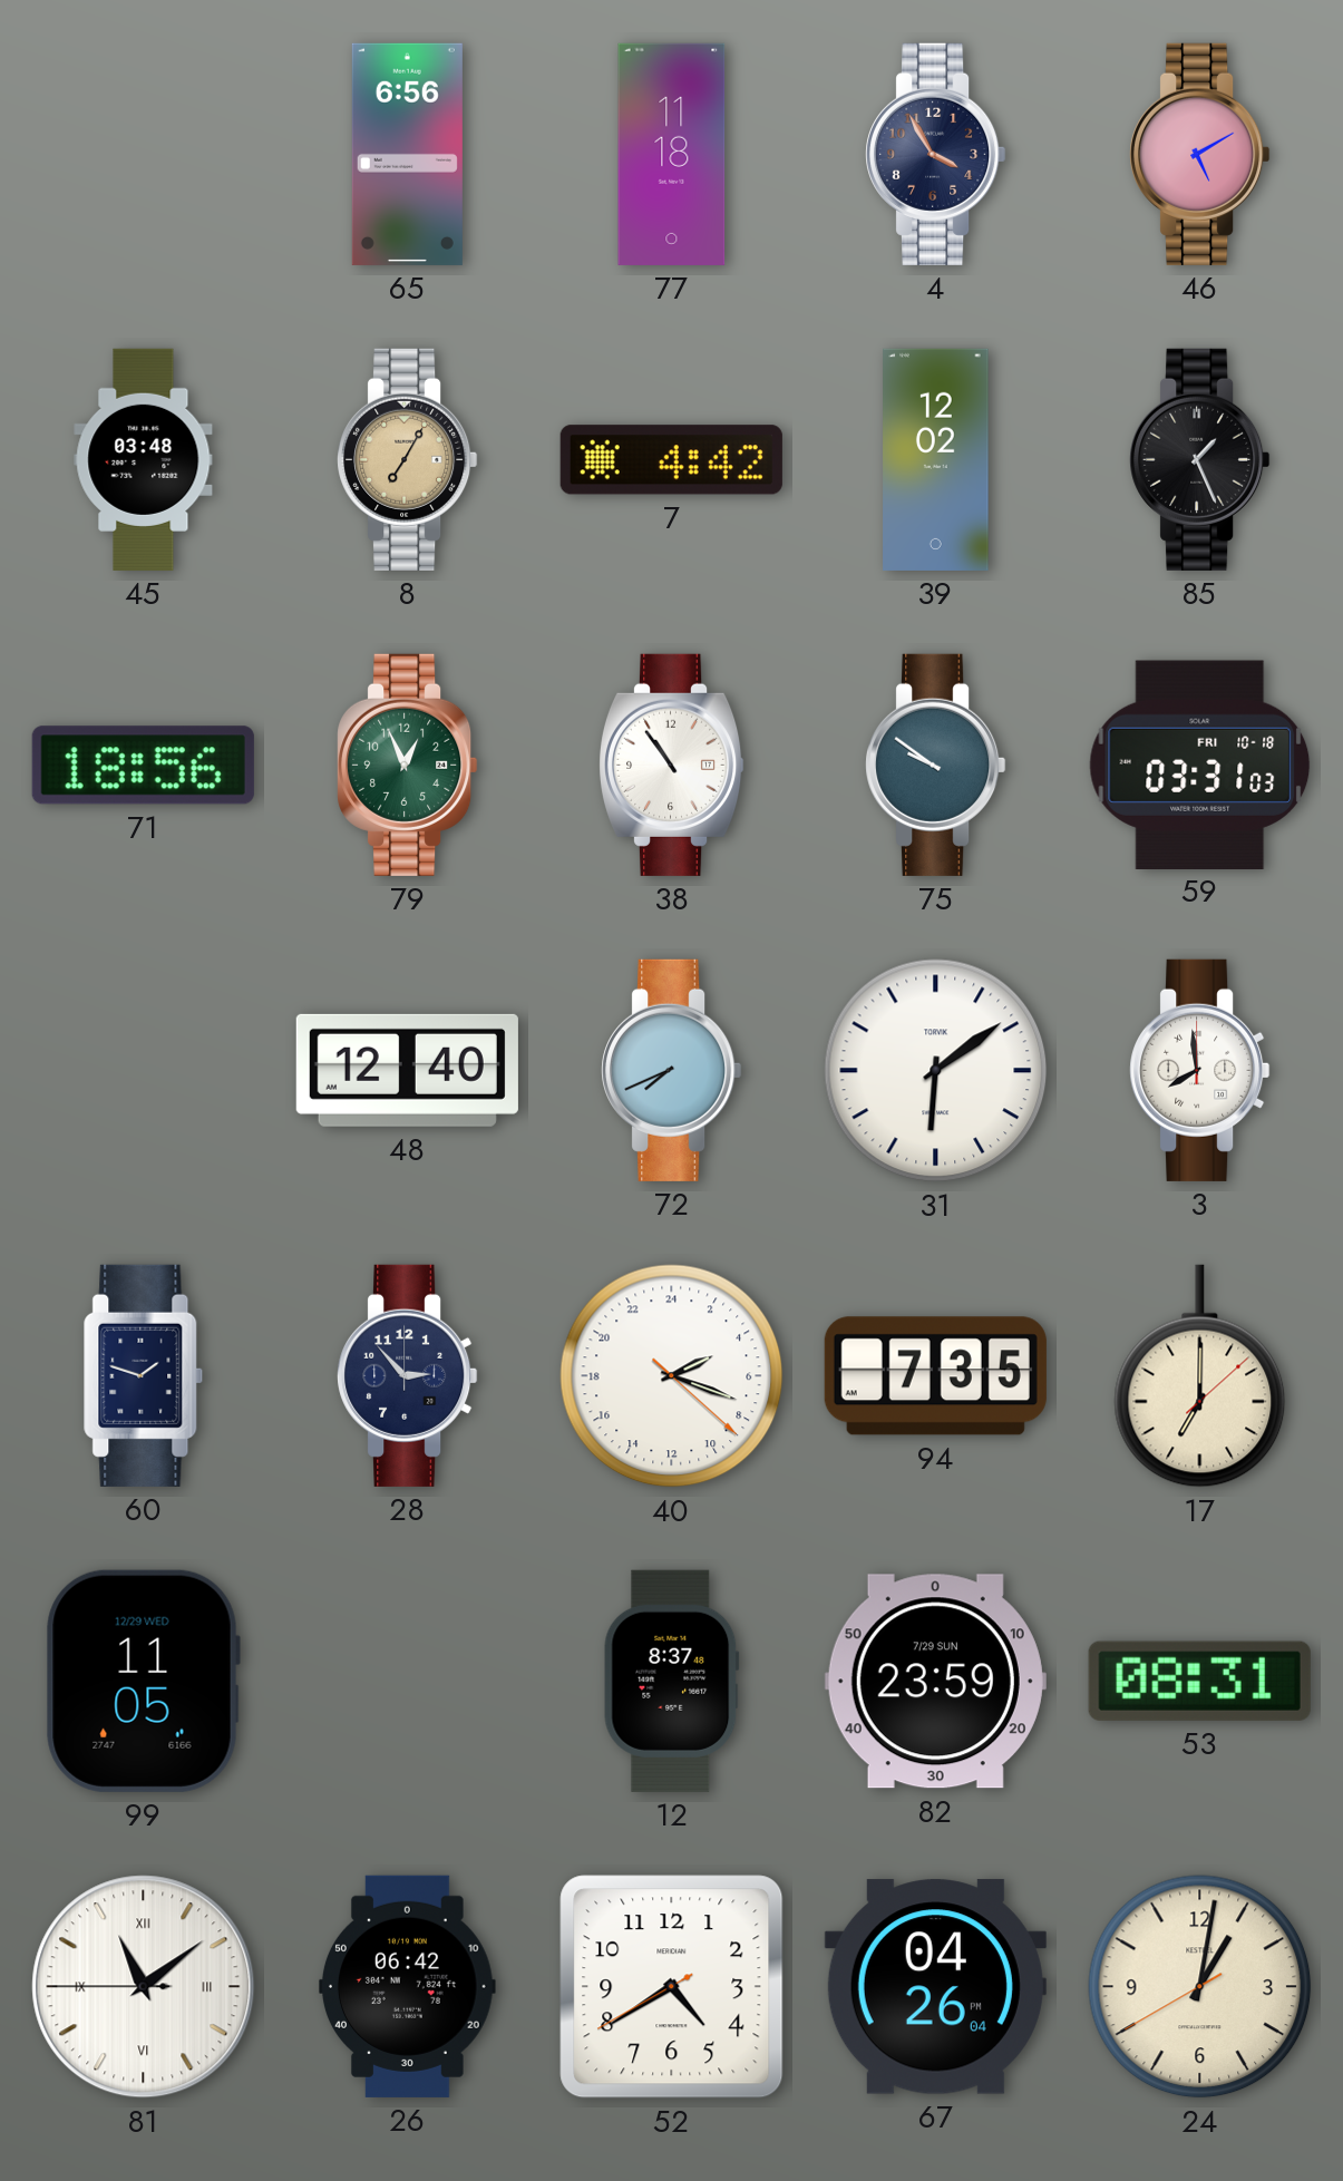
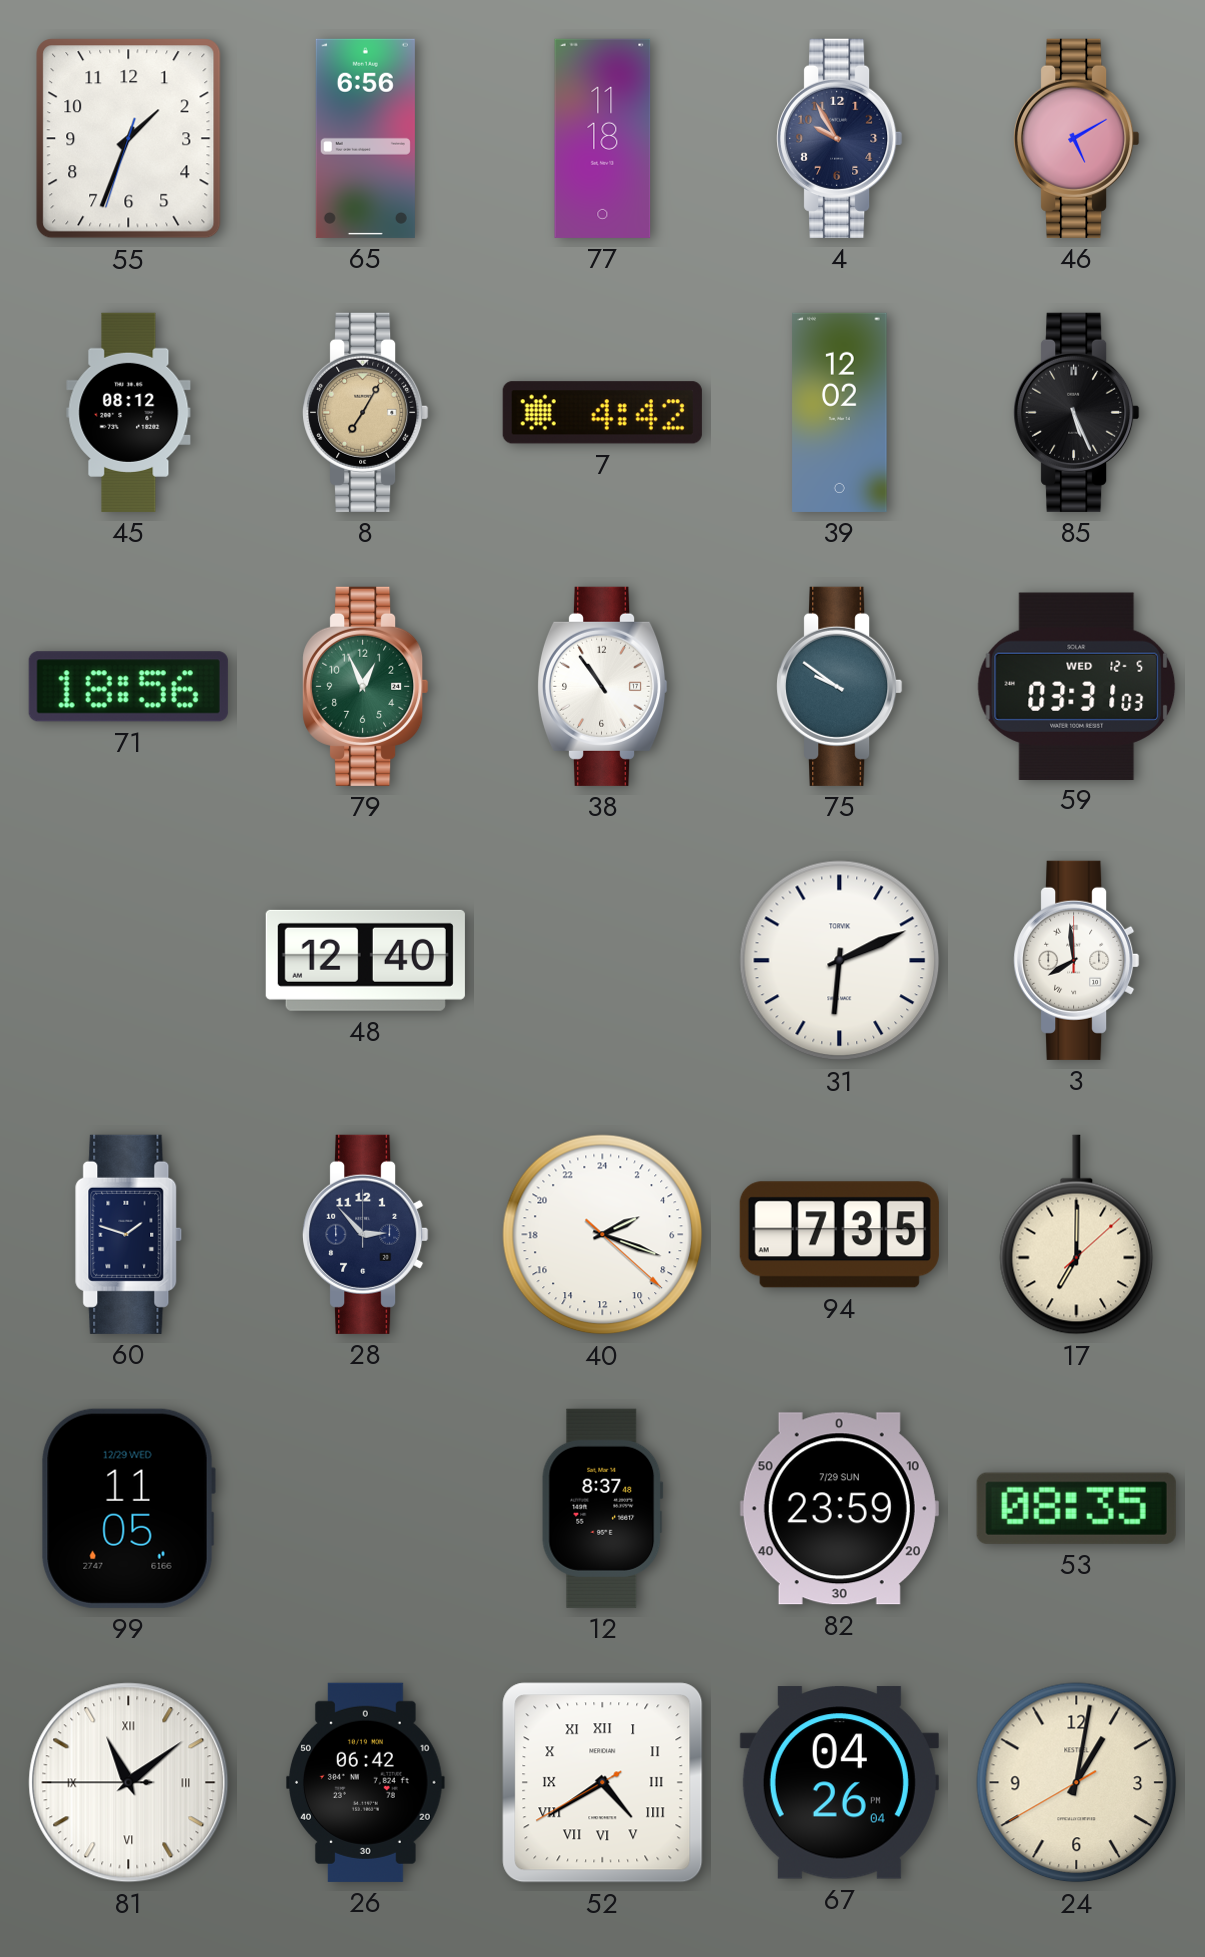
55: none -> 1:33
4: 3:55 -> 9:55
45: 03:48 -> 08:12
85: 1:26 -> 5:26
59 date: FRI 10-18 -> WED 12-5
72: 7:41 -> none
31: 6:09 -> 6:11
53: 08:31 -> 08:35
52 numerals: Arabic -> Roman
